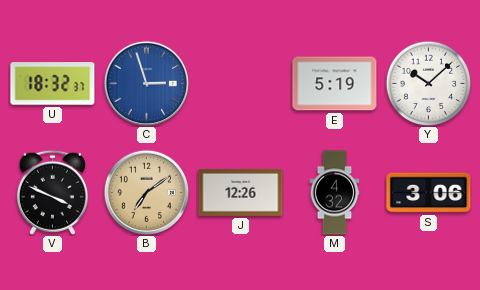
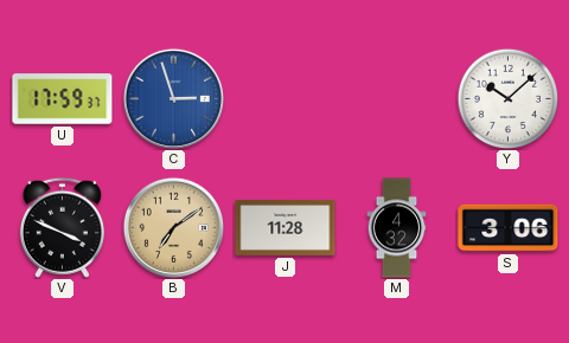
U: 18:32 -> 17:59
E: 5:19 -> none
J: 12:26 -> 11:28
